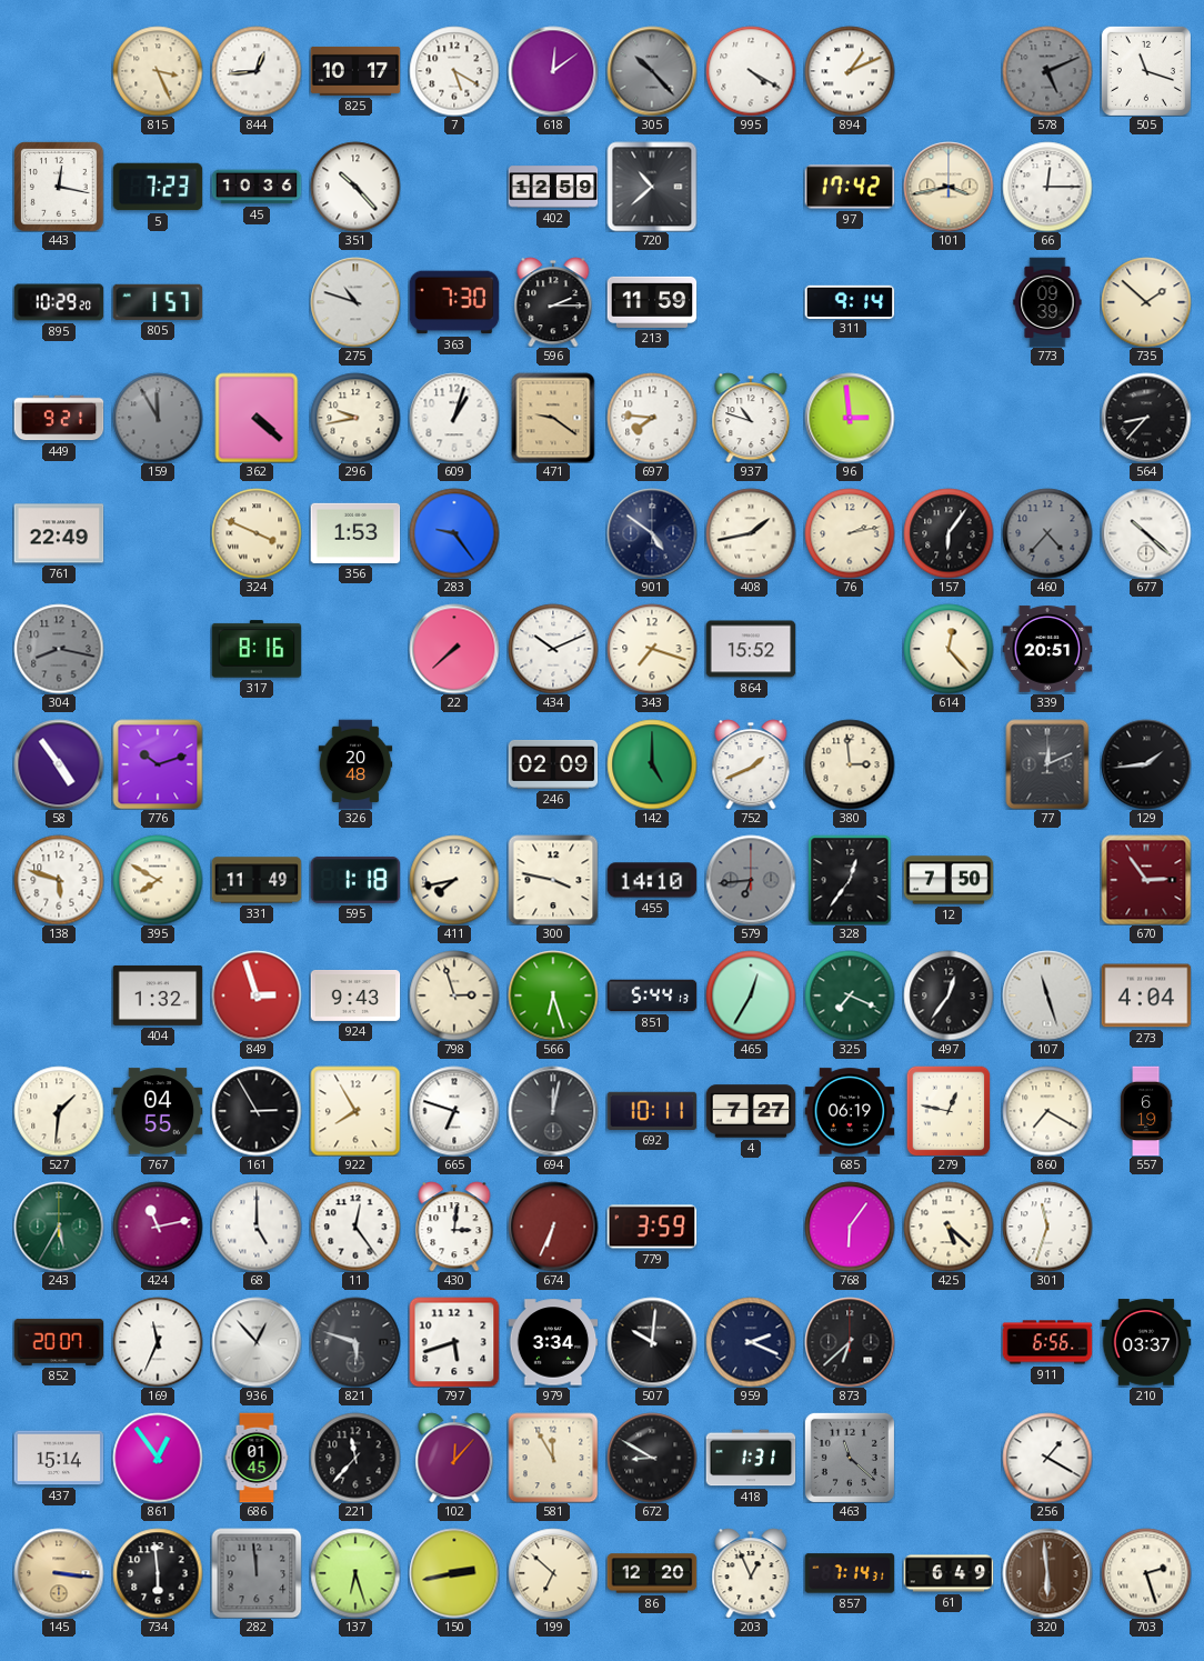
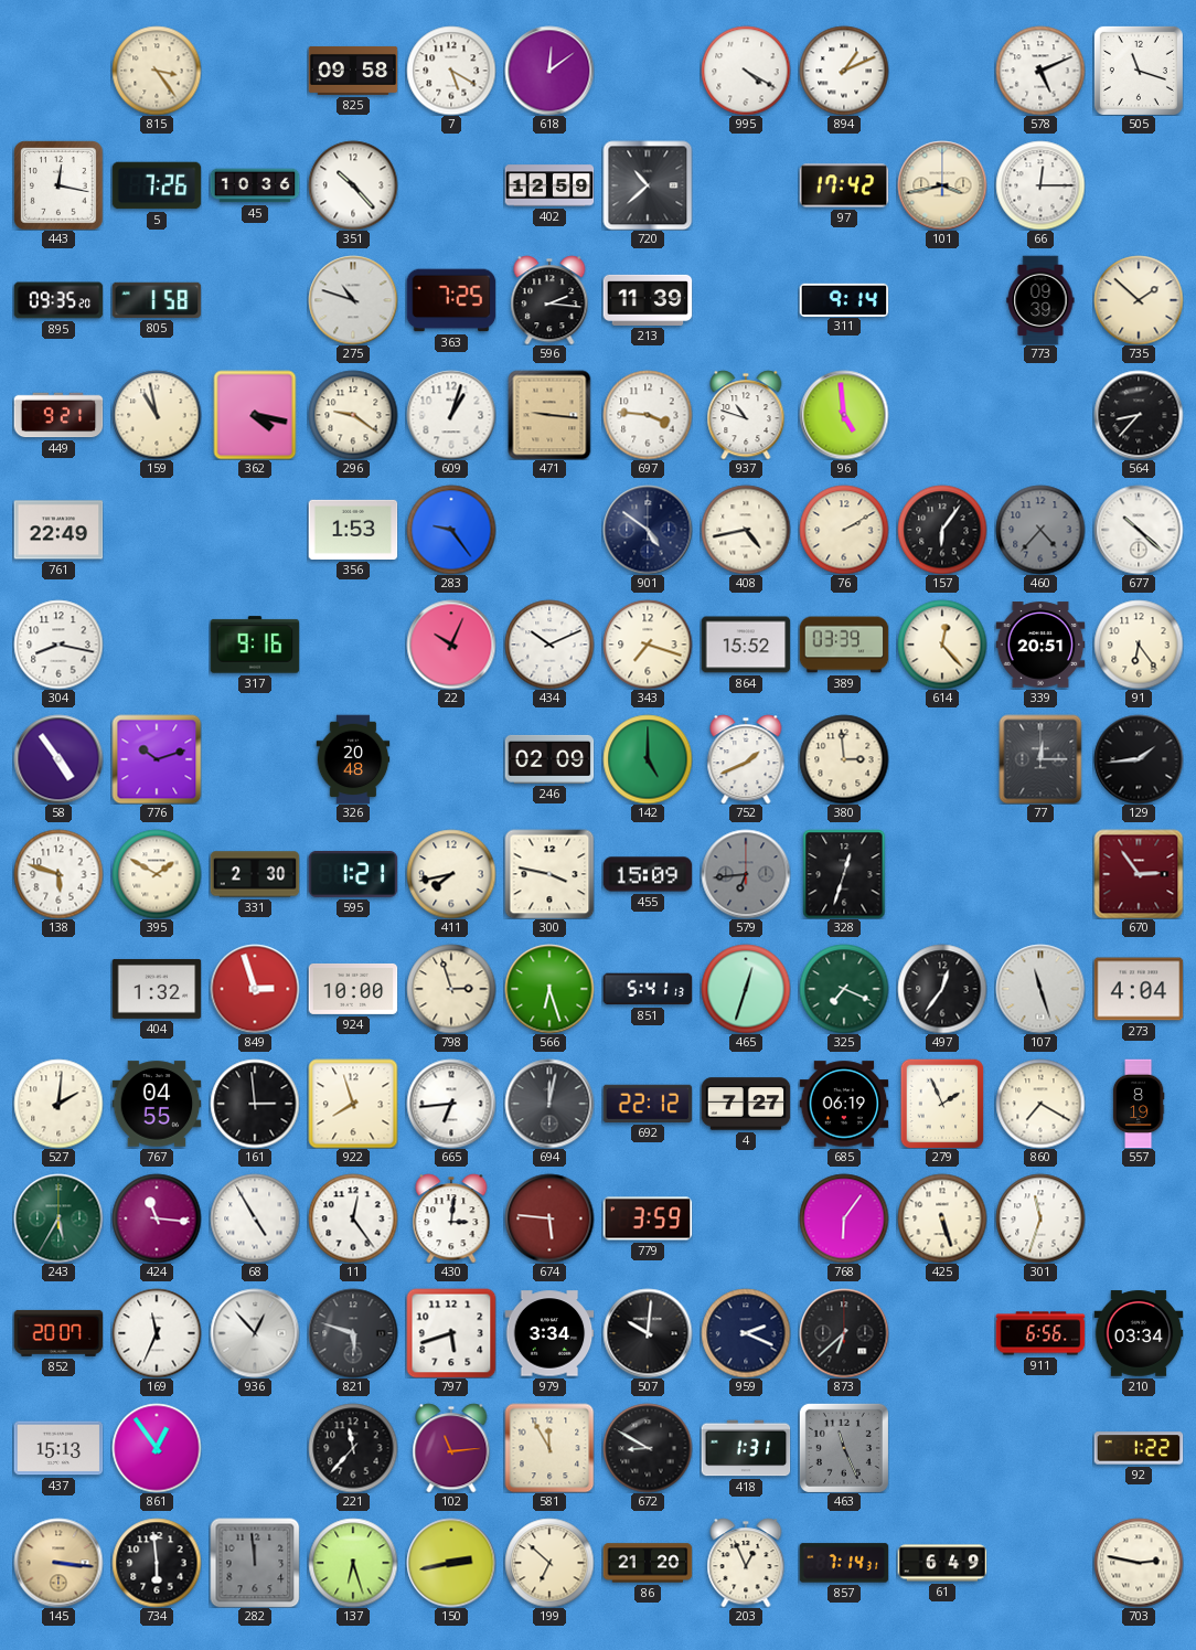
815: 3:26 -> 3:24
844: 12:44 -> none
825: 10:17 -> 09:58
305: 10:23 -> none
578 dial: grey -> white
5: 7:23 -> 7:26
895: 10:29 -> 09:35
805: 1:57 -> 1:58
363: 7:30 -> 7:25
596: 2:15 -> 2:16
213: 11:59 -> 11:39
159: 11:55 -> 10:58
159 dial: grey -> cream
362: 4:22 -> 4:17
296: 9:43 -> 9:21
471: 9:21 -> 9:16
697: 7:46 -> 3:46
96: 2:59 -> 4:59
324: 3:49 -> none
408: 1:43 -> 4:43
76: 2:13 -> 2:10
304 dial: grey -> white
317: 8:16 -> 9:16
22: 7:38 -> 10:04
389: none -> 03:39
91: none -> 6:24
77: 12:11 -> 12:15
395: 7:50 -> 1:50
331: 11:49 -> 2:30
595: 1:18 -> 1:21
455: 14:10 -> 15:09
328: 12:36 -> 12:33
12: 7:50 -> none
924: 9:43 -> 10:00
851: 5:44 -> 5:41
465: 12:35 -> 12:33
527: 1:31 -> 2:01
161: 2:55 -> 2:59
922: 7:55 -> 7:57
665: 6:48 -> 6:44
692: 10:11 -> 22:12
279: 12:47 -> 1:56
557: 6:19 -> 8:19
424: 11:13 -> 11:16
68: 5:00 -> 4:55
674: 6:34 -> 5:46
425: 5:22 -> 5:27
210: 03:37 -> 03:34
437: 15:14 -> 15:13
686: 01:45 -> none
102: 12:07 -> 11:14
463: 11:22 -> 11:26
256: 1:20 -> none
92: none -> 1:22
86: 12:20 -> 21:20
320: 5:59 -> none
703: 2:27 -> 2:47
